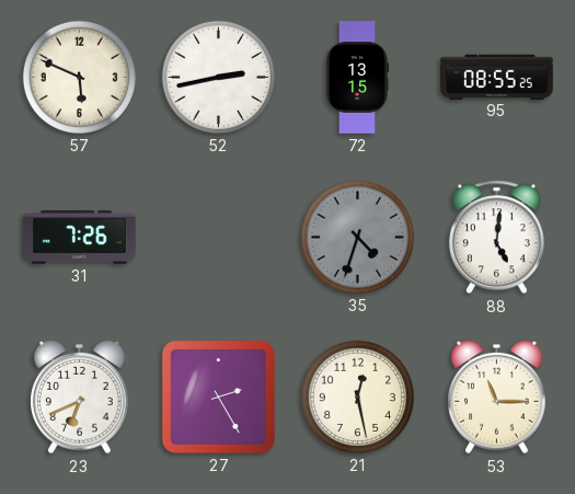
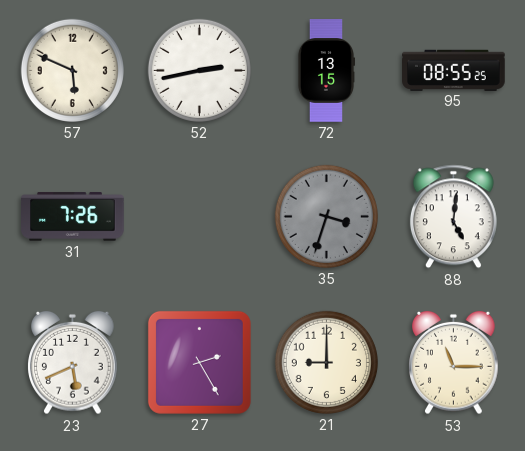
35: 4:33 -> 3:33
23: 6:41 -> 5:41
21: 12:28 -> 9:00
